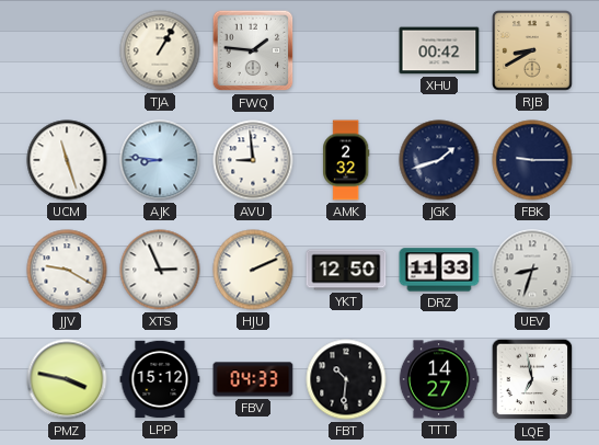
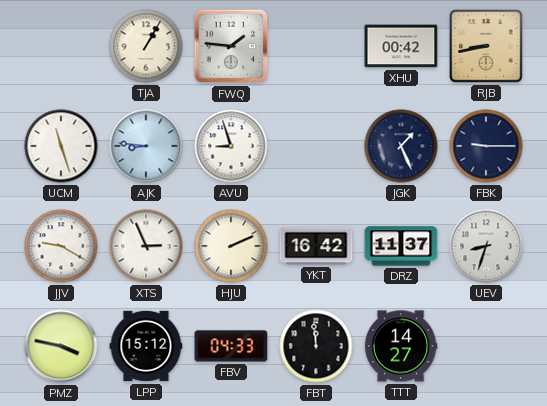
RJB: 8:40 -> 8:43
AVU: 8:59 -> 8:57
AMK: 2:32 -> none
JGK: 1:42 -> 1:26
YKT: 12:50 -> 16:42
DRZ: 11:33 -> 11:37
FBT: 10:31 -> 11:59
LQE: 6:58 -> none
